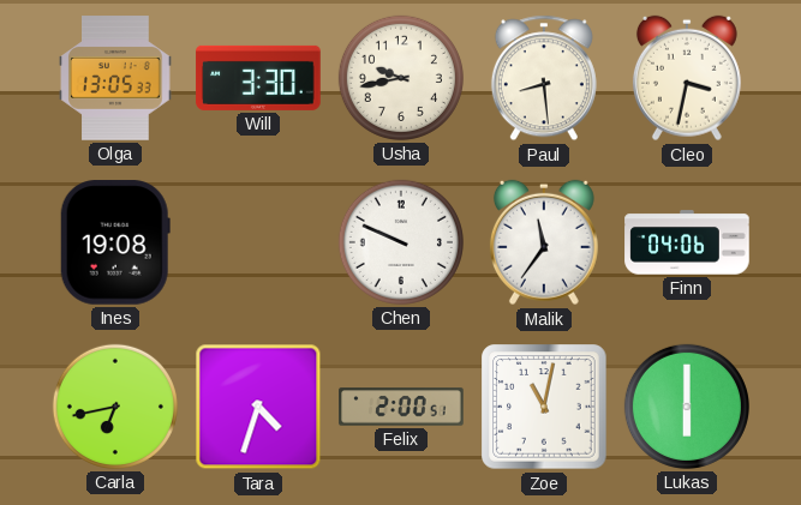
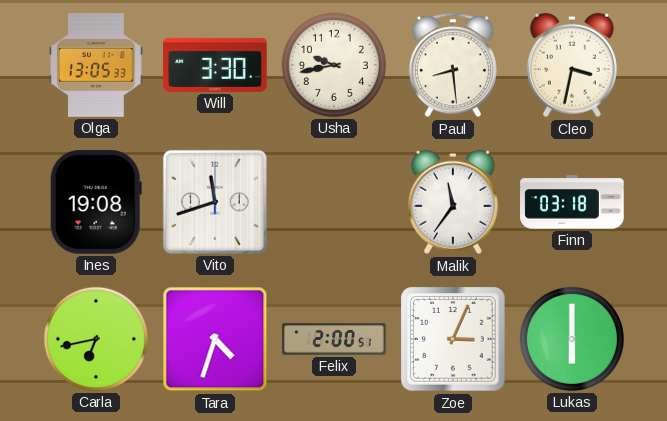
Vito: none -> 11:42
Chen: 9:49 -> none
Finn: 04:06 -> 03:18
Zoe: 11:02 -> 3:04
